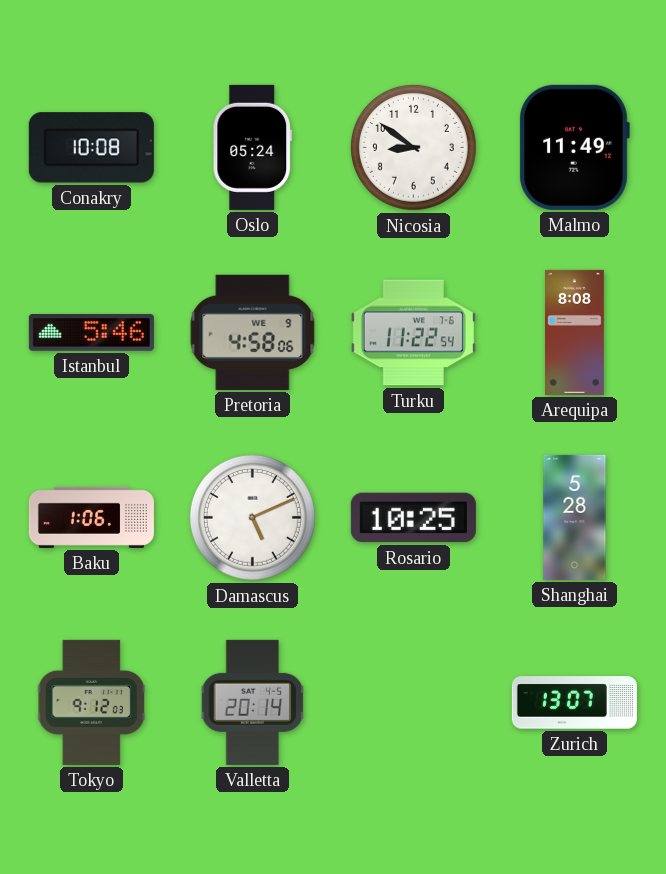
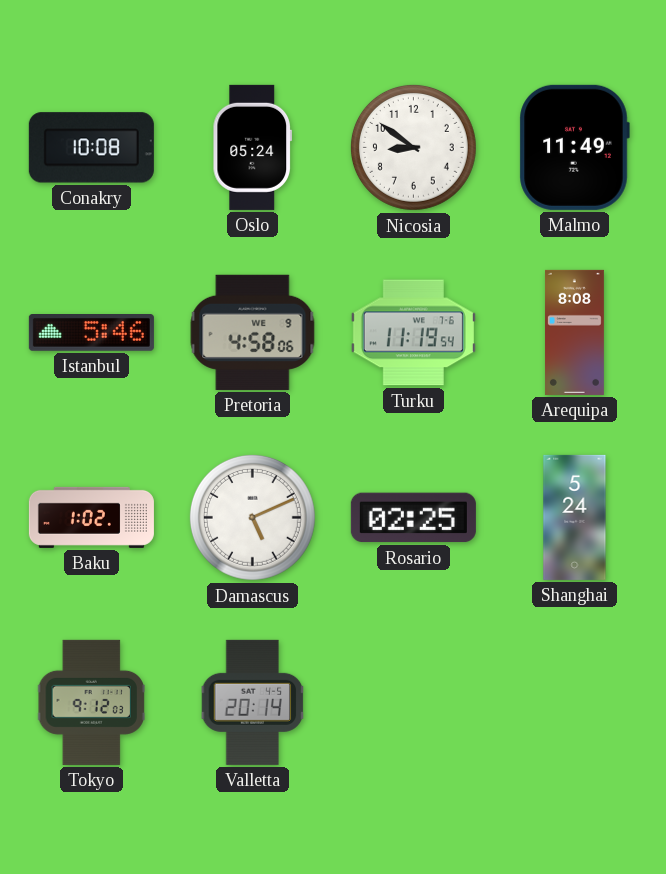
Turku: 11:22 -> 11:19
Baku: 1:06 -> 1:02
Rosario: 10:25 -> 02:25
Shanghai: 5:28 -> 5:24
Zurich: 13:07 -> none
